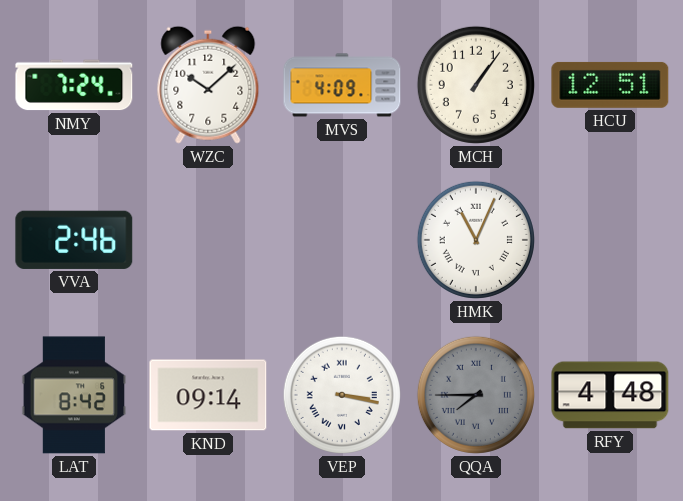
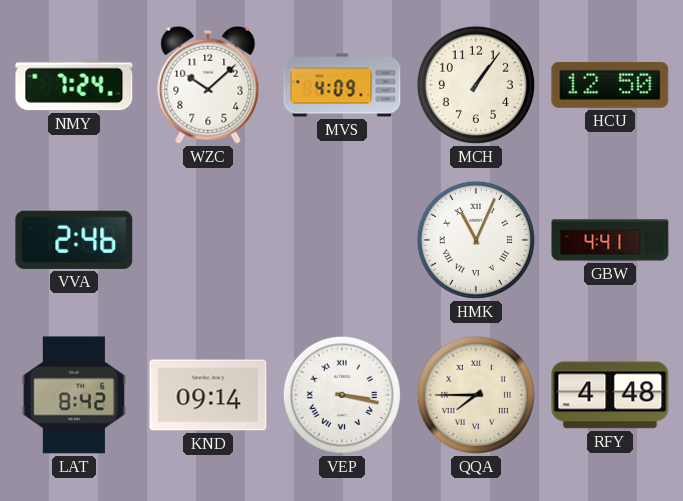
HCU: 12:51 -> 12:50
GBW: none -> 4:41
QQA dial: grey -> cream
